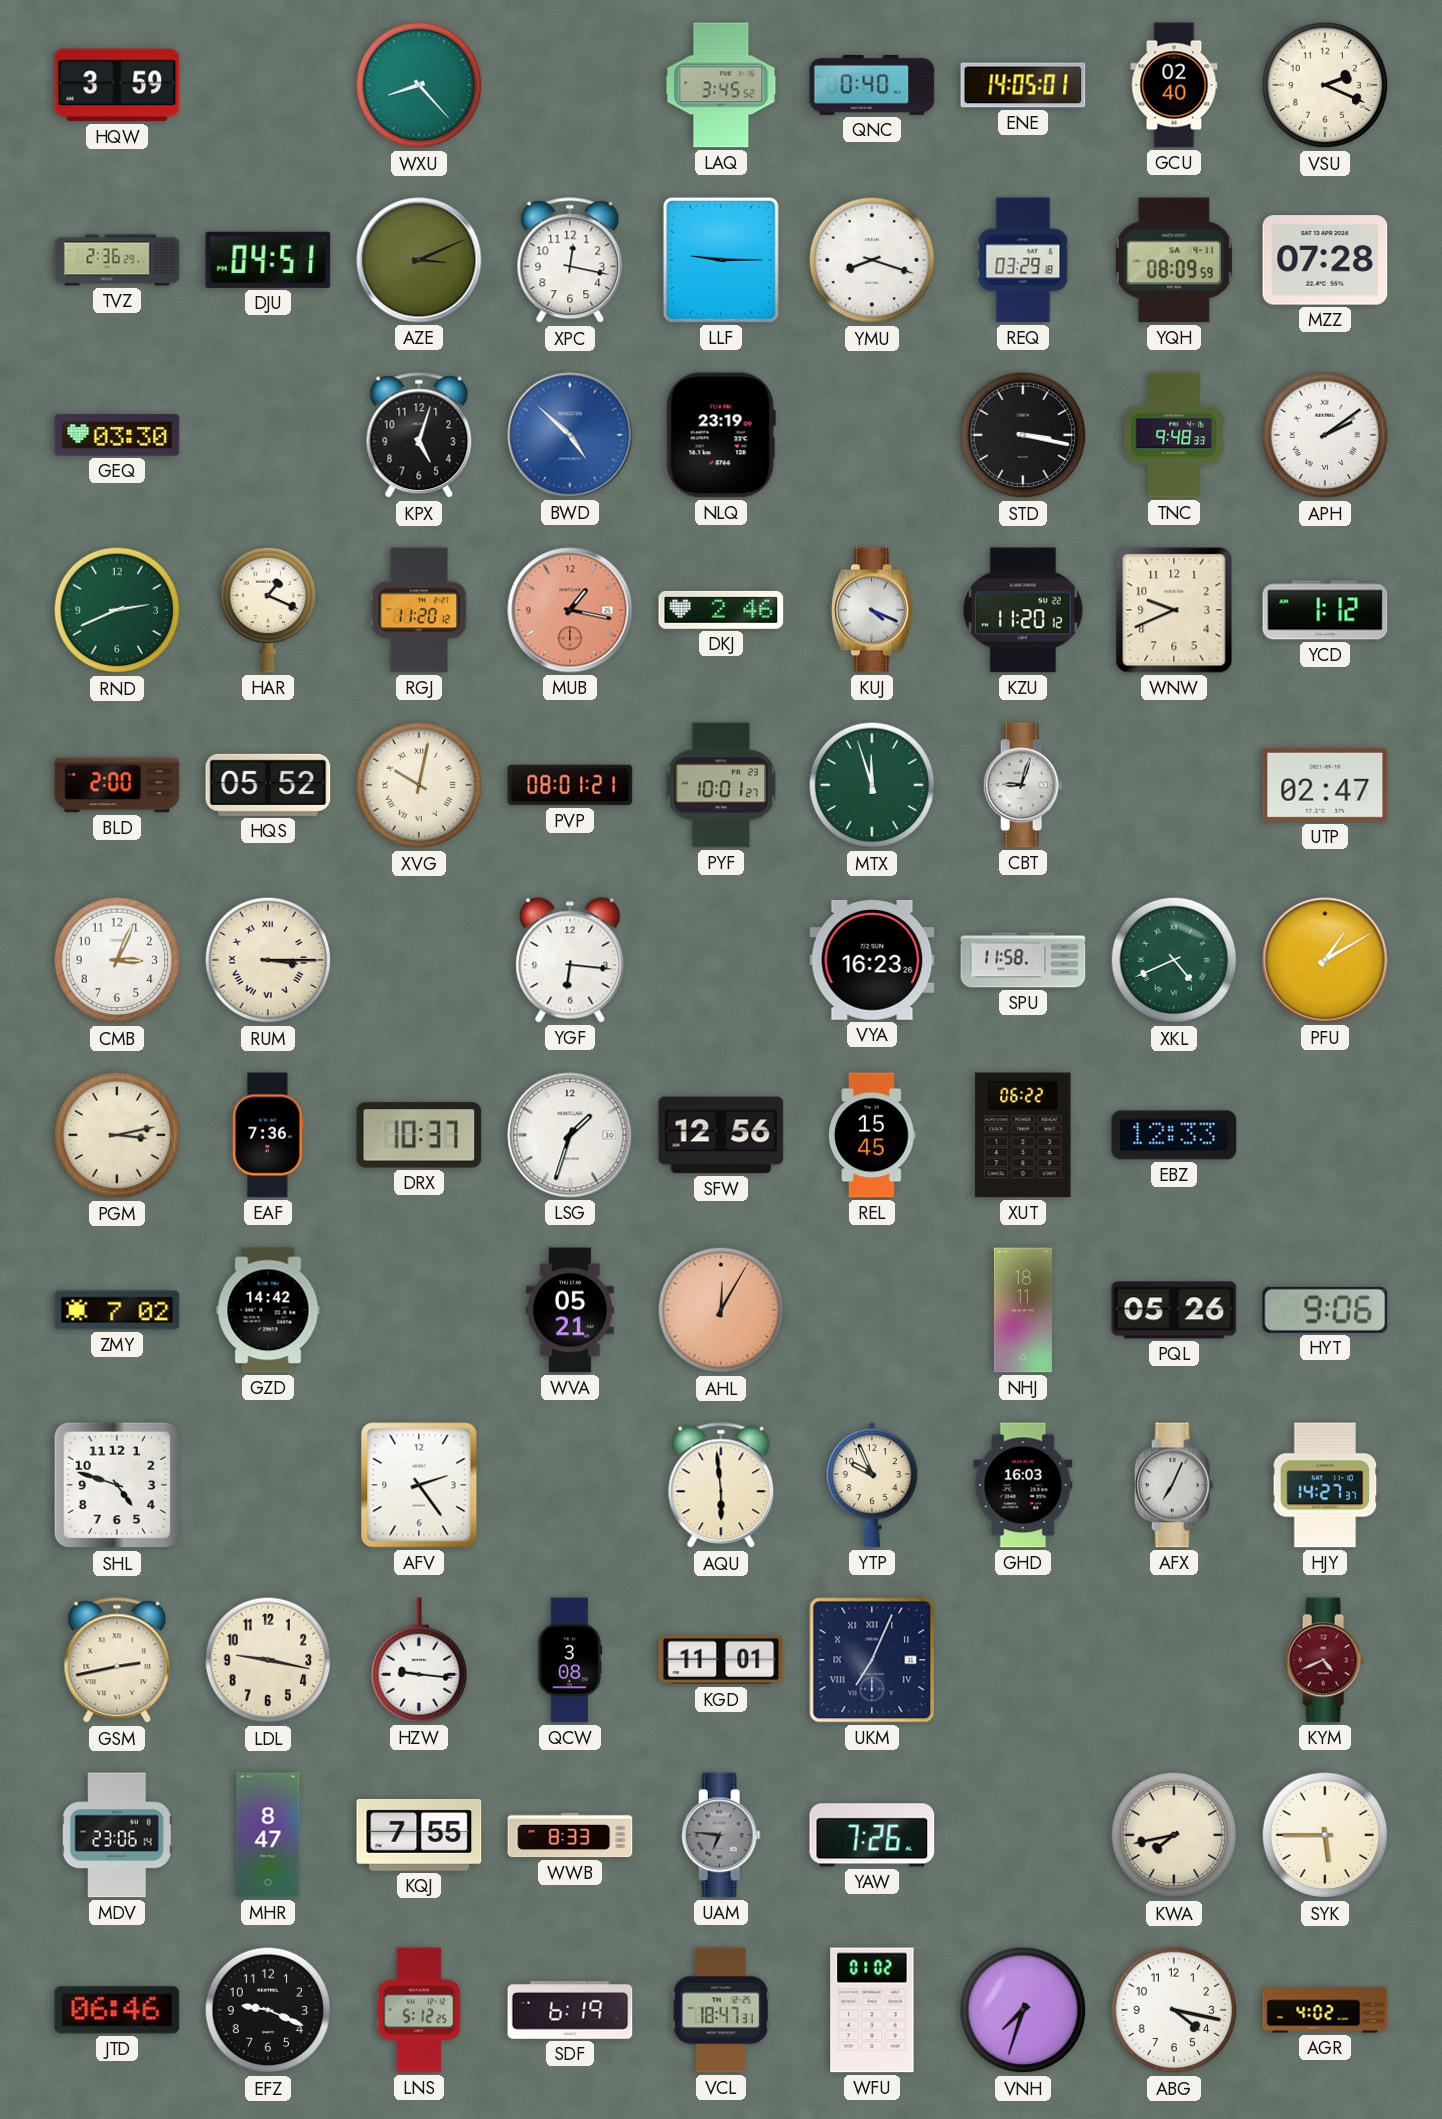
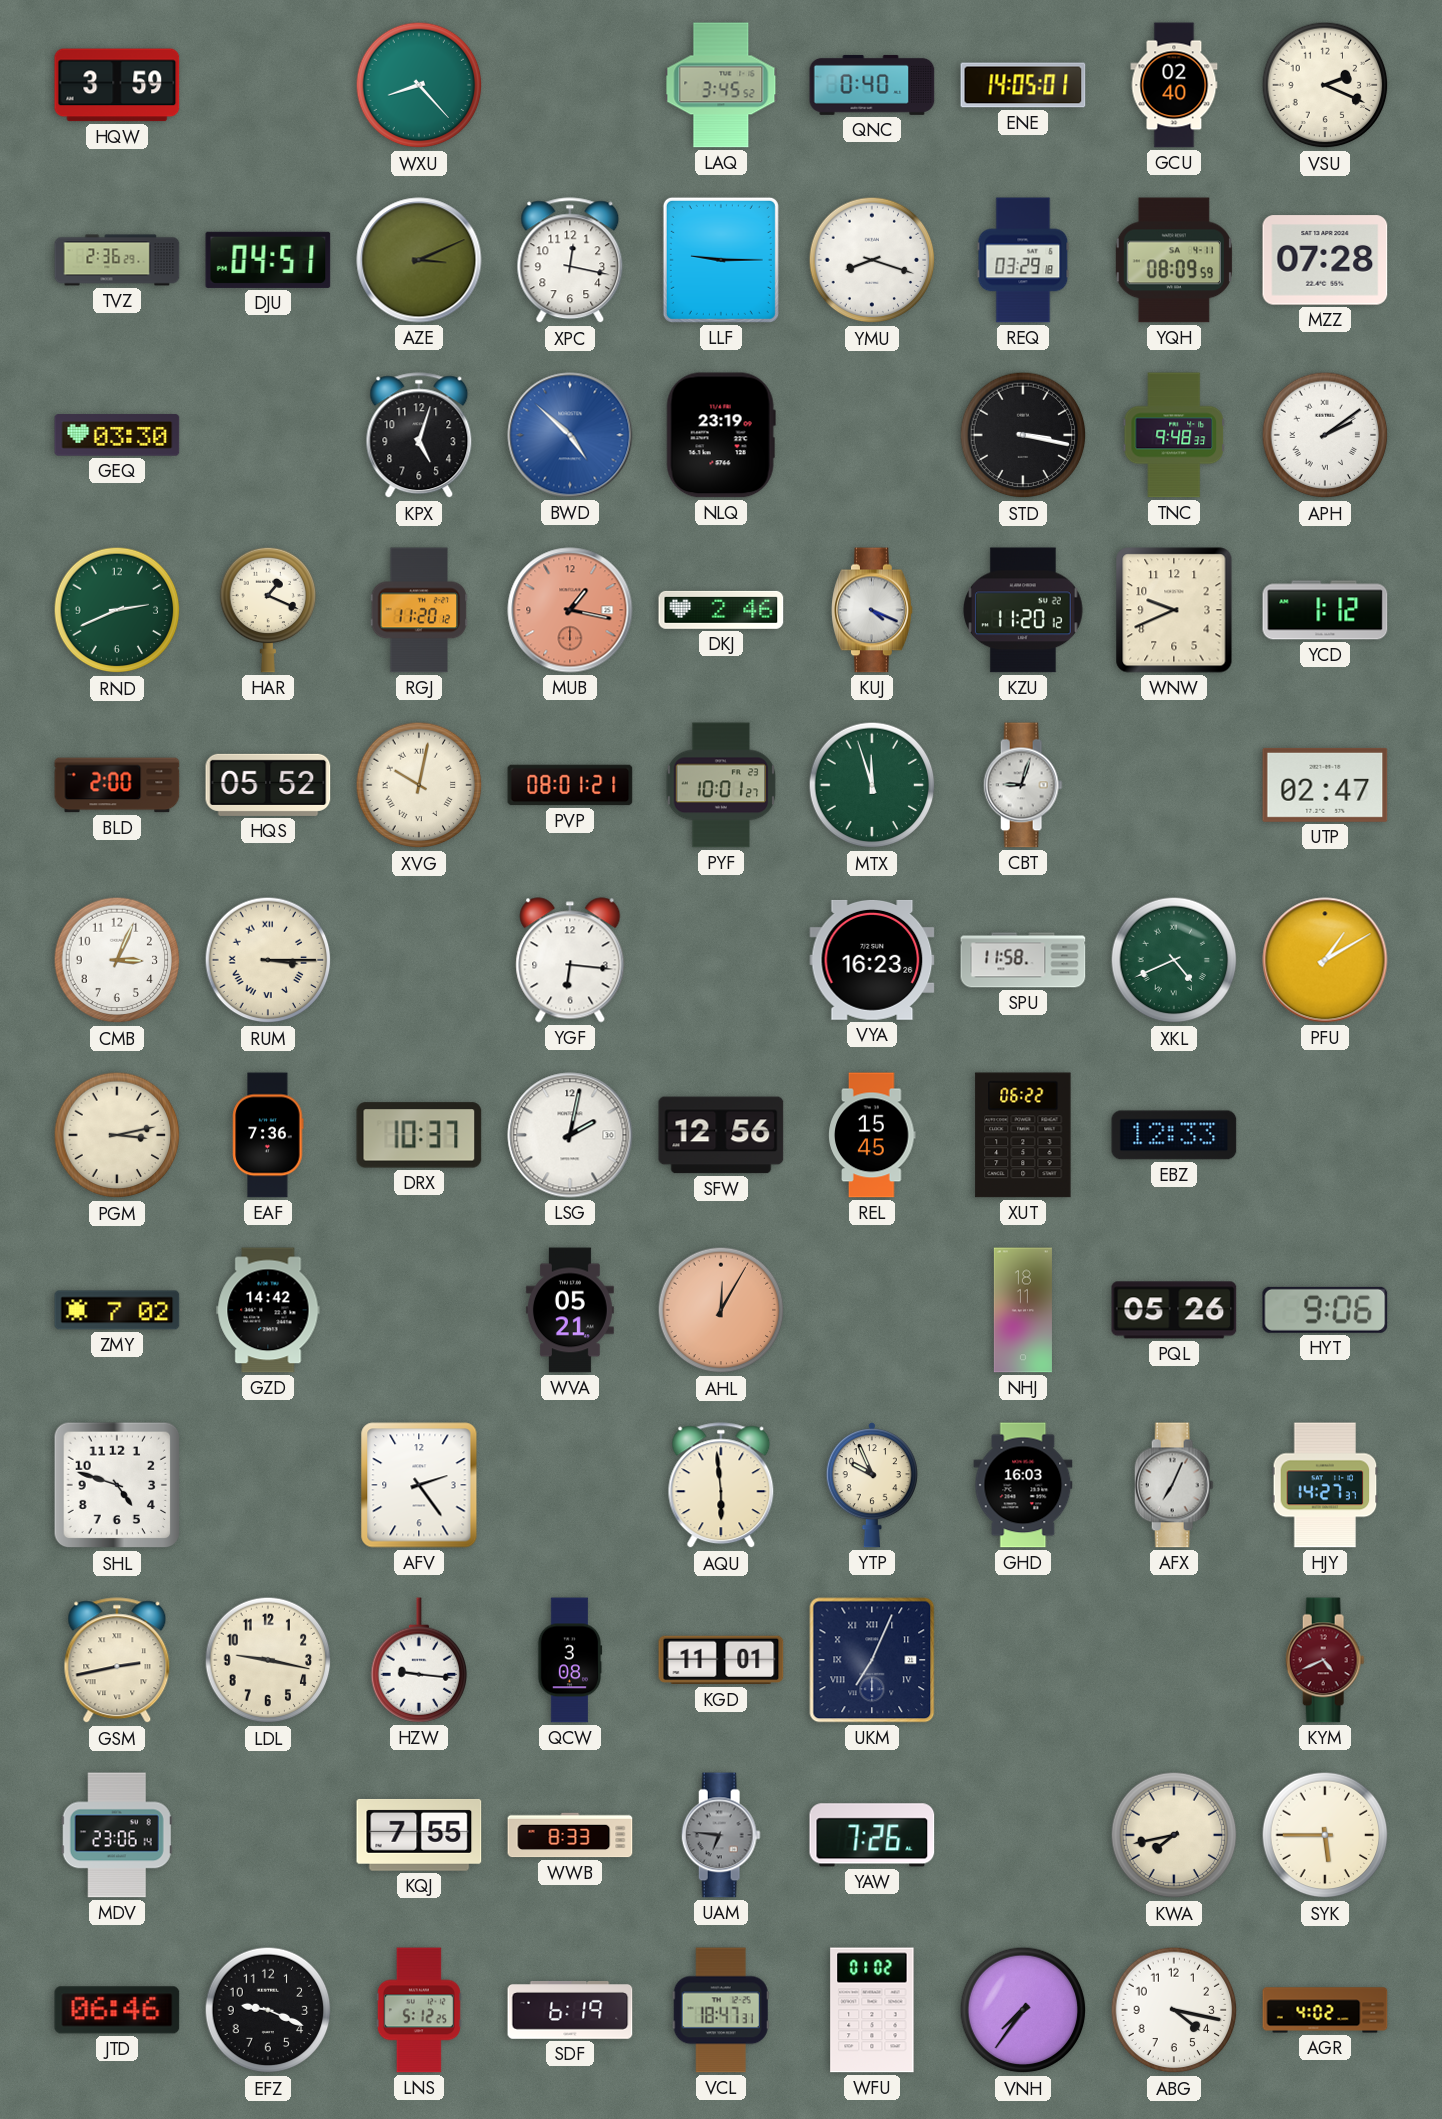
LSG: 1:33 -> 2:02
MHR: 8:47 -> none
VNH: 7:33 -> 7:36
